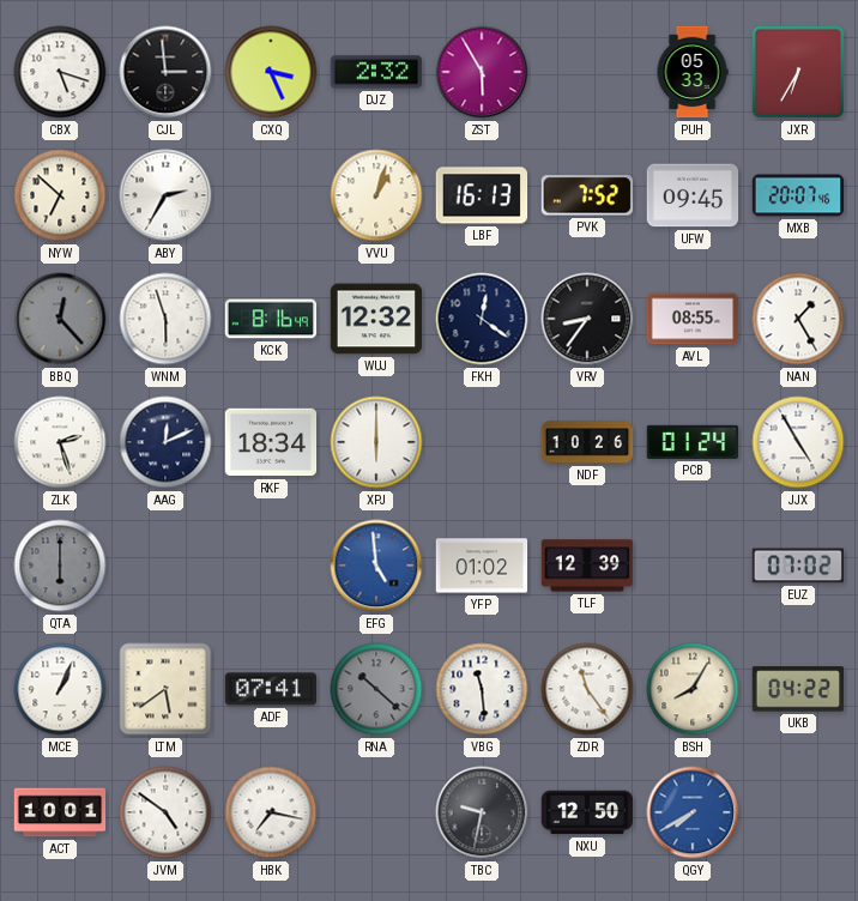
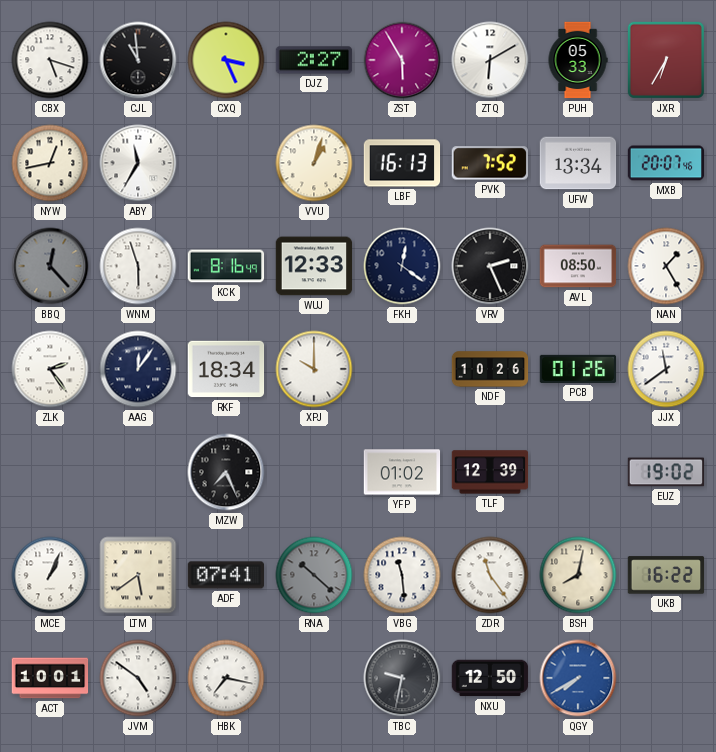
CJL: 2:59 -> 10:59
DJZ: 2:32 -> 2:27
ZTQ: none -> 6:10
NYW: 6:52 -> 12:43
ABY: 2:35 -> 11:35
UFW: 09:45 -> 13:34
WUJ: 12:32 -> 12:33
VRV: 8:36 -> 2:26
AVL: 08:55 -> 08:50
ZLK: 2:27 -> 2:24
AAG: 12:11 -> 12:06
XPJ: 6:00 -> 10:00
PCB: 01:24 -> 01:26
JJX: 4:55 -> 11:39
QTA: 6:00 -> none
MZW: none -> 7:26
EFG: 4:59 -> none
EUZ: 07:02 -> 19:02
BSH: 8:05 -> 8:02
UKB: 04:22 -> 16:22
